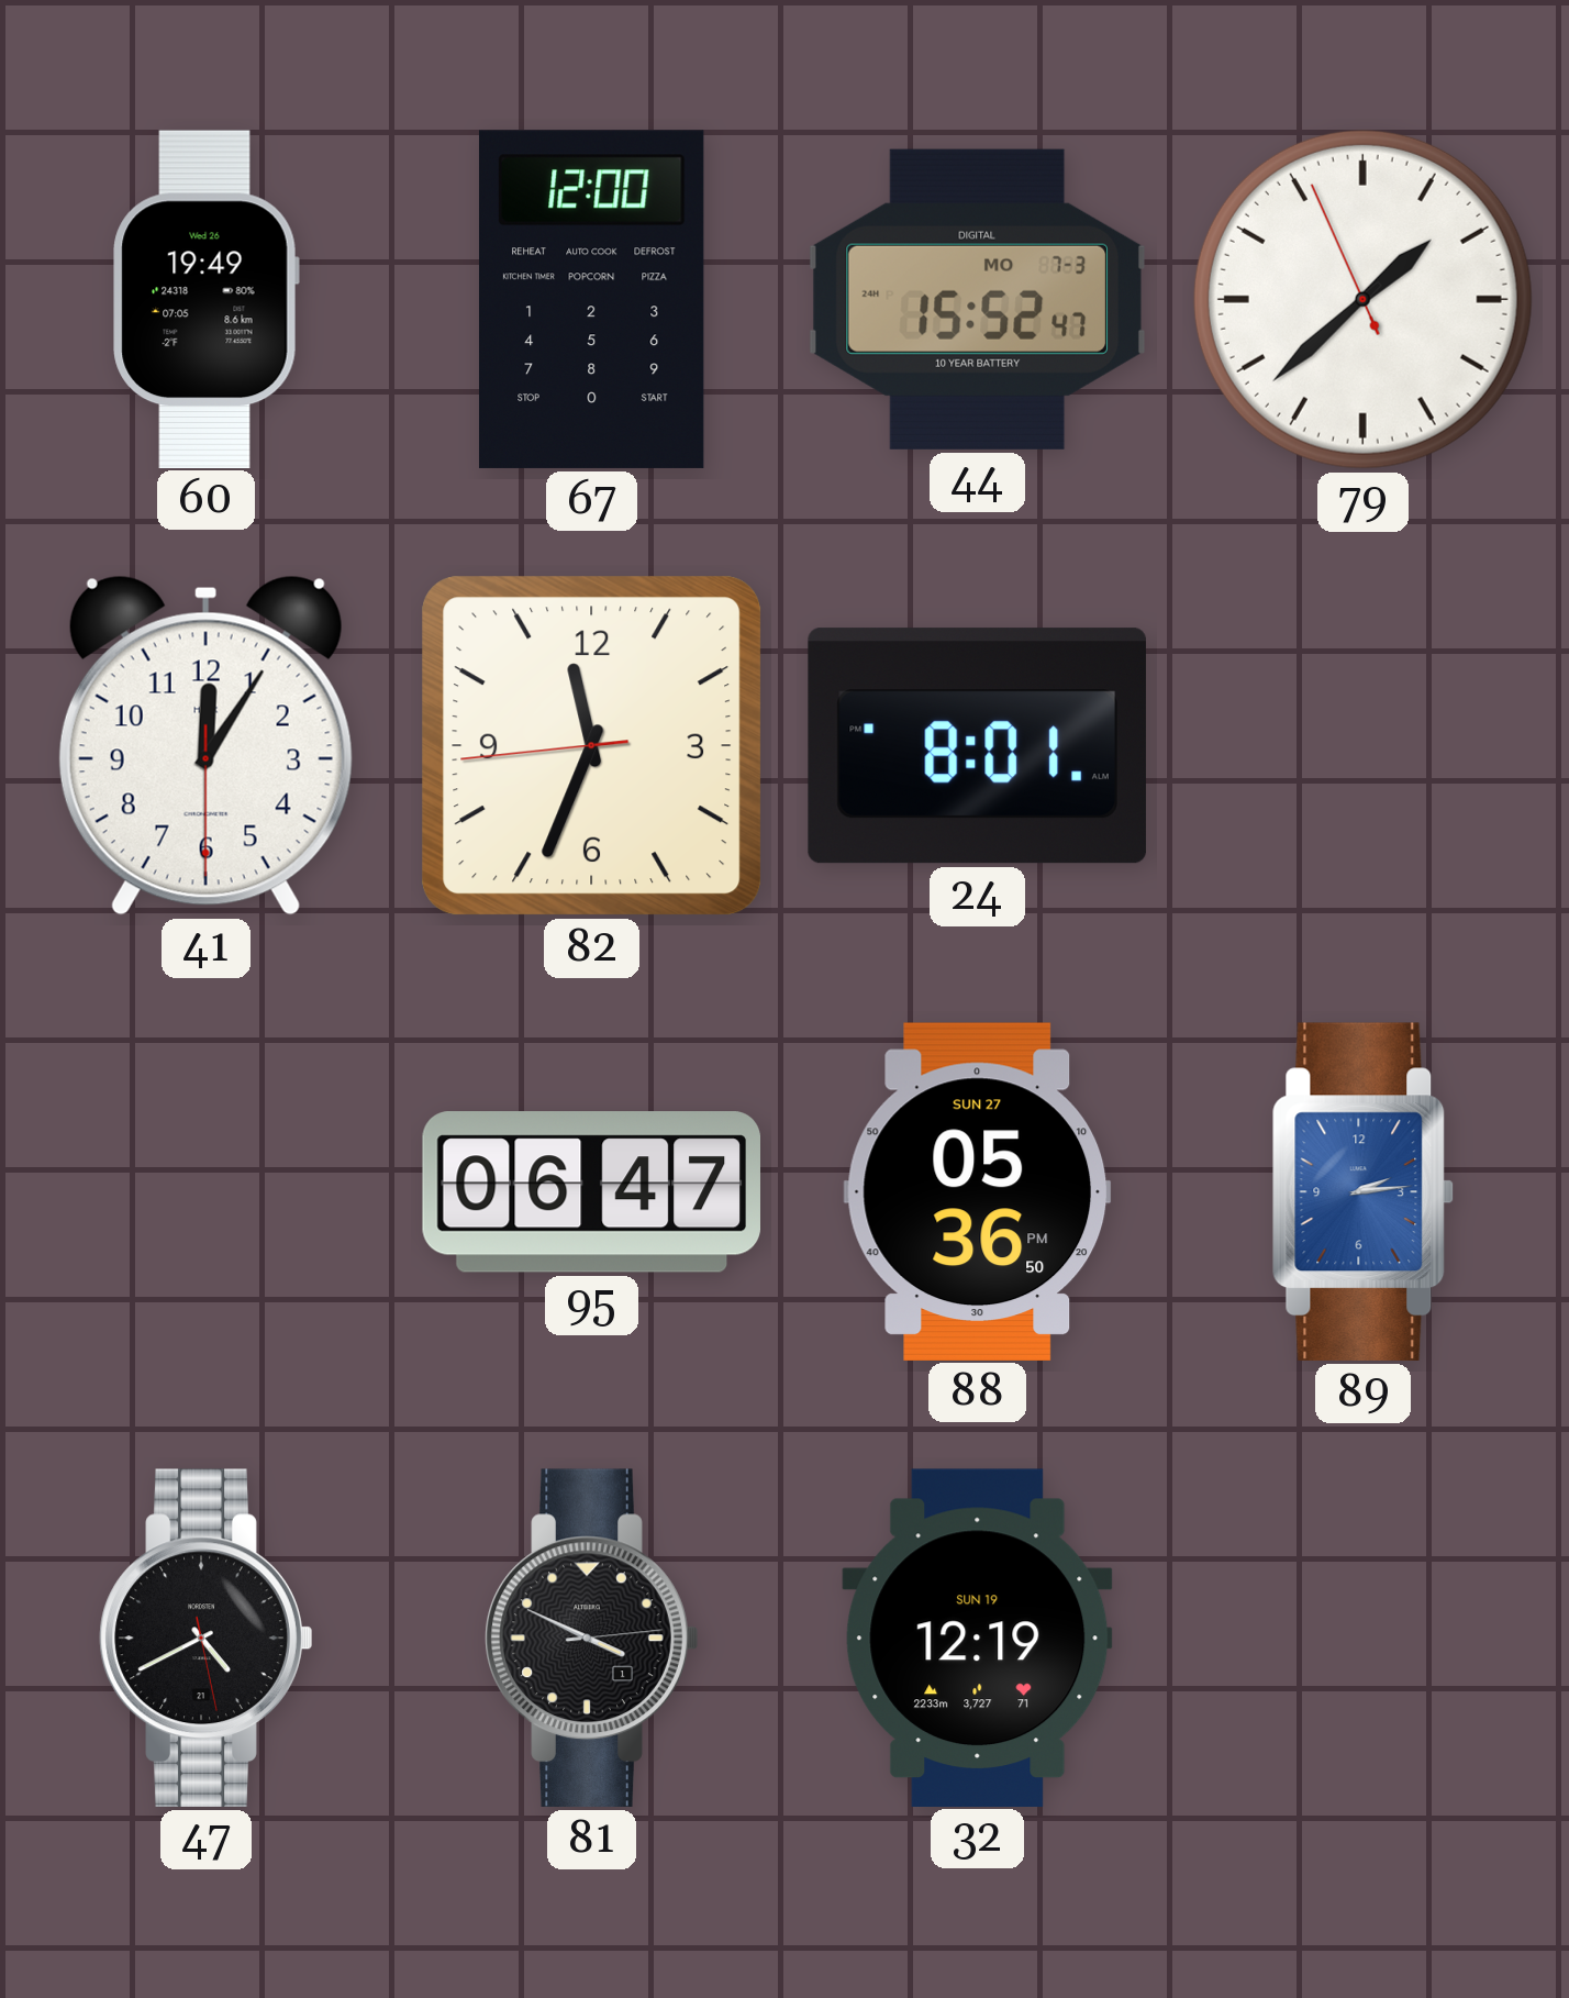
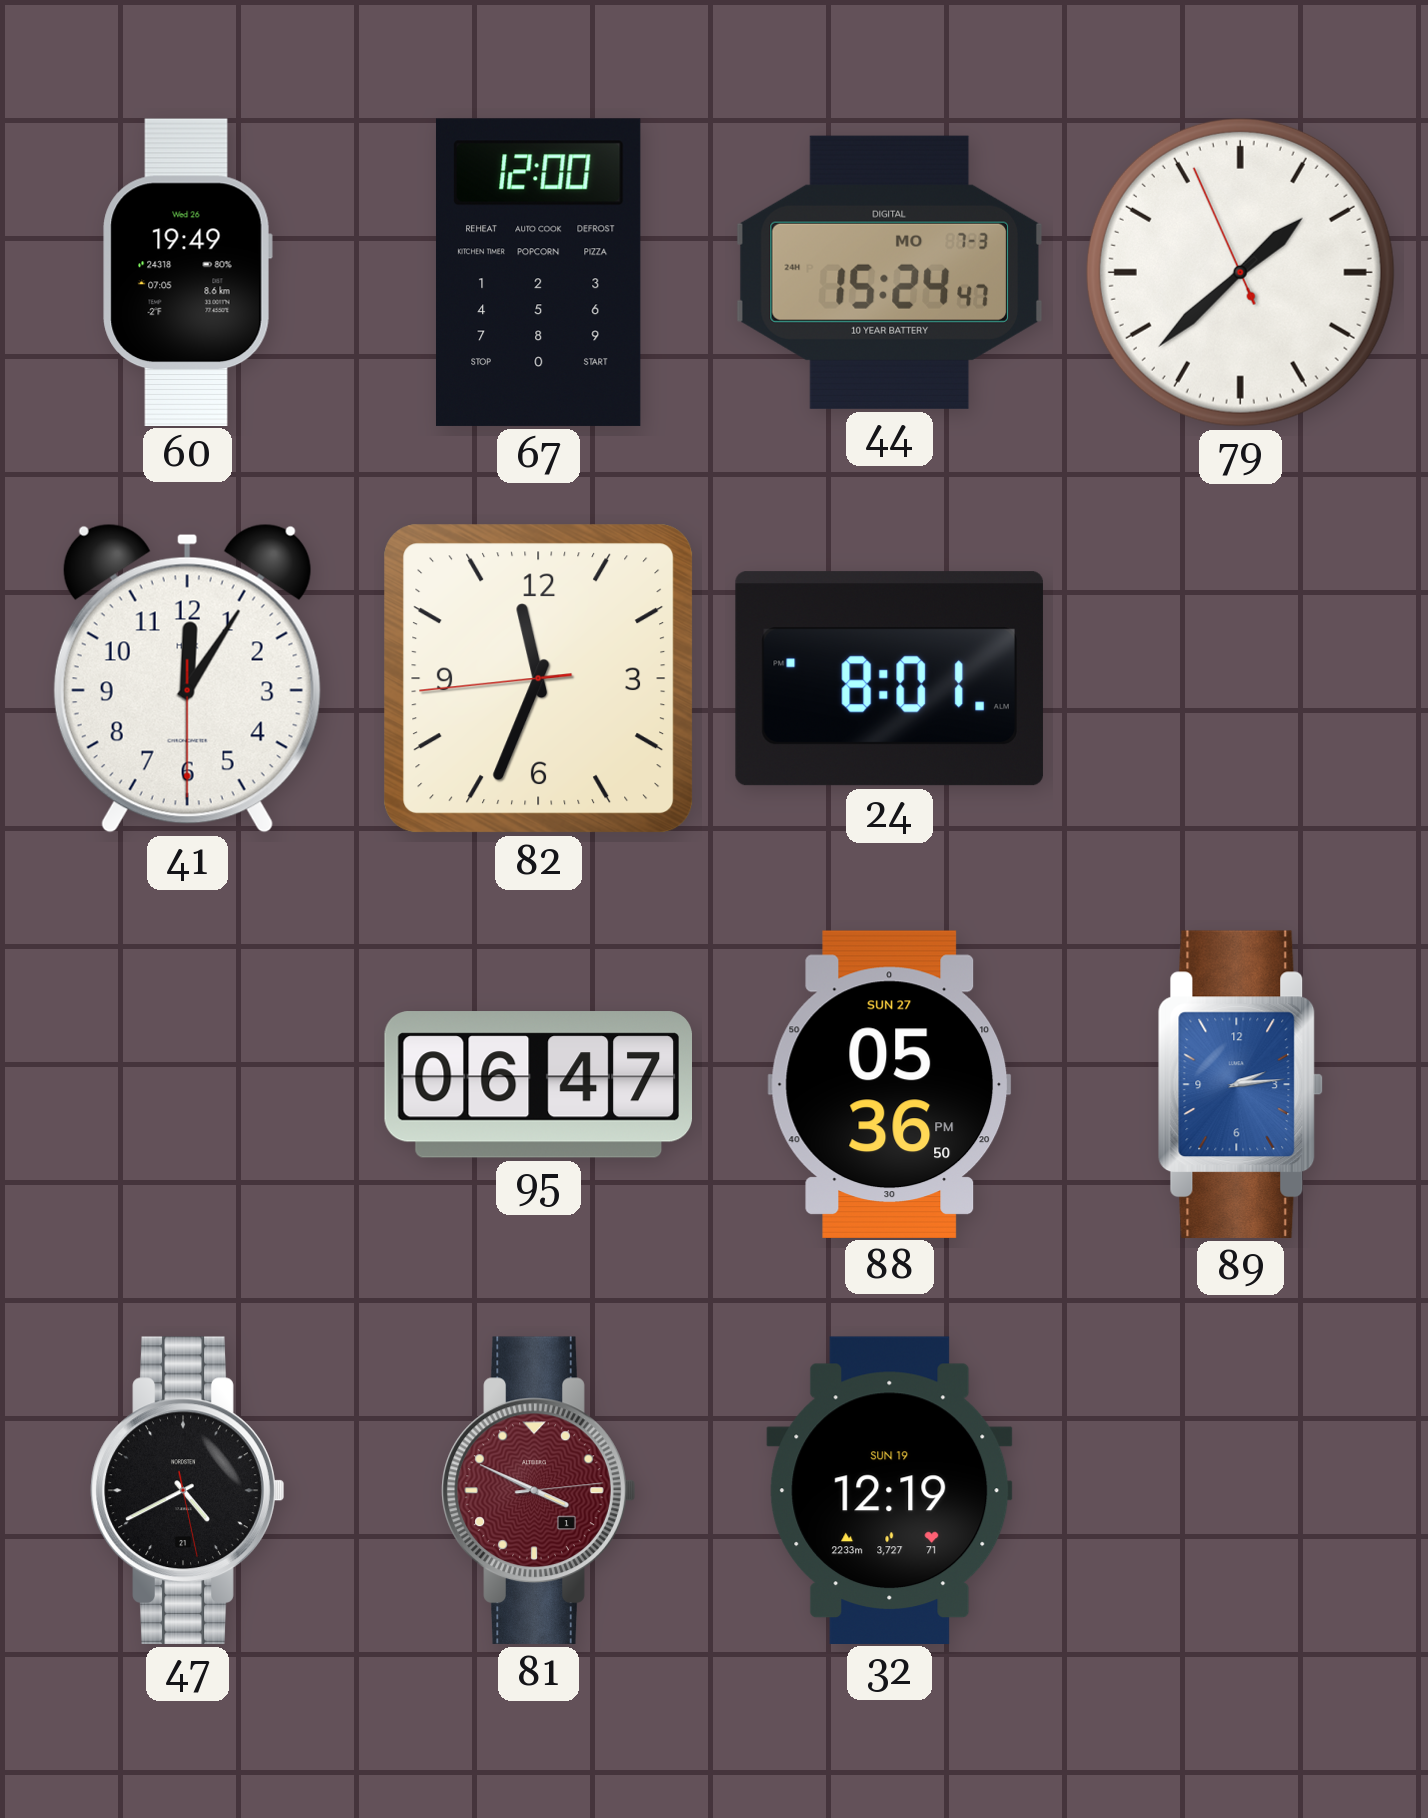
44: 15:52 -> 15:24
81 dial: black -> burgundy
